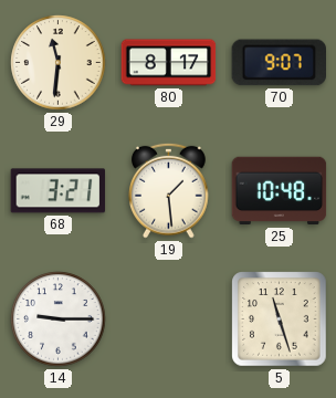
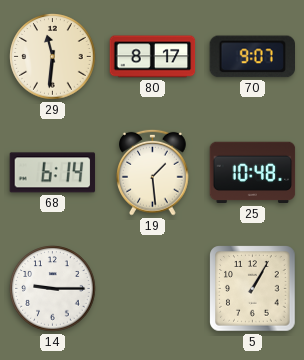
68: 3:21 -> 6:14
5: 11:27 -> 1:05
